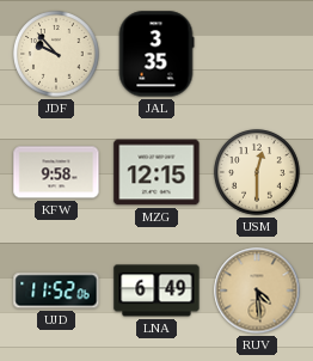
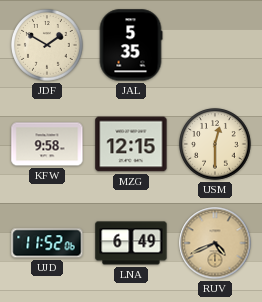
JDF: 9:53 -> 1:50
JAL: 3:35 -> 5:35
RUV: 4:29 -> 4:41
